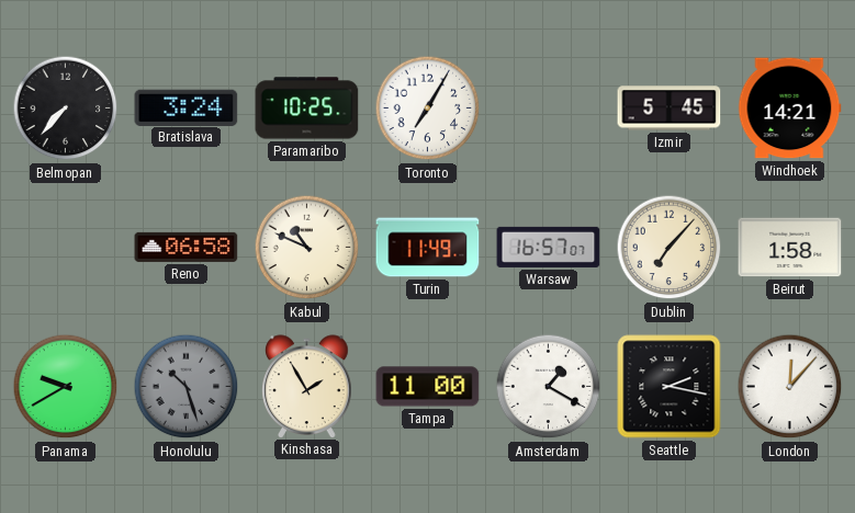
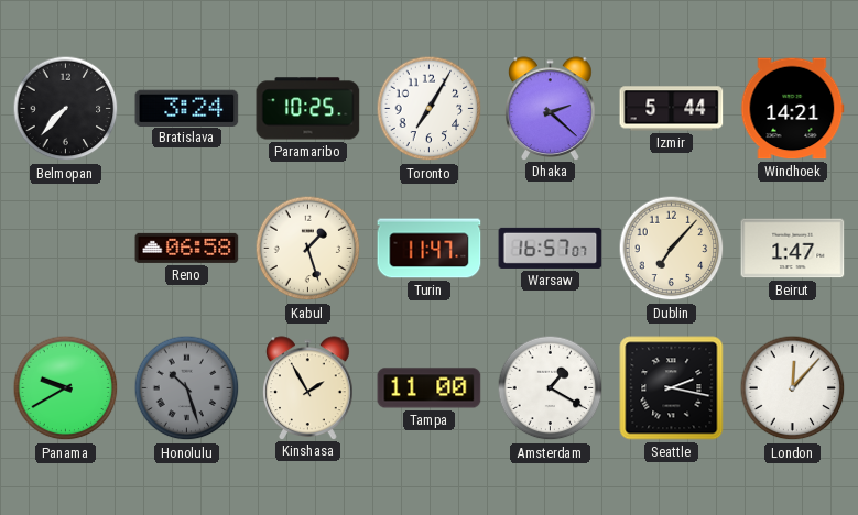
Dhaka: none -> 2:22
Izmir: 5:45 -> 5:44
Kabul: 10:49 -> 1:27
Turin: 11:49 -> 11:47
Beirut: 1:58 -> 1:47
